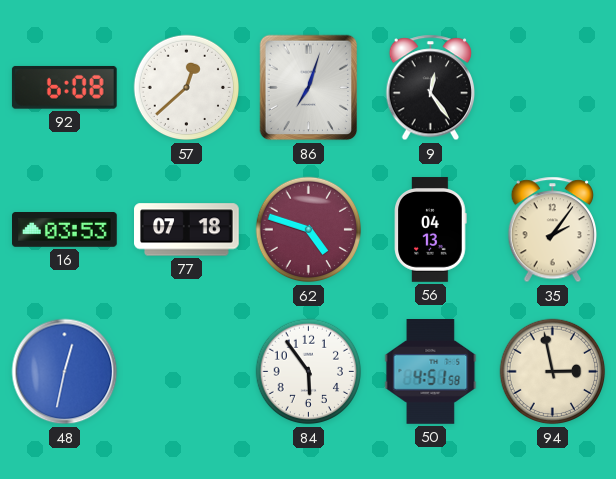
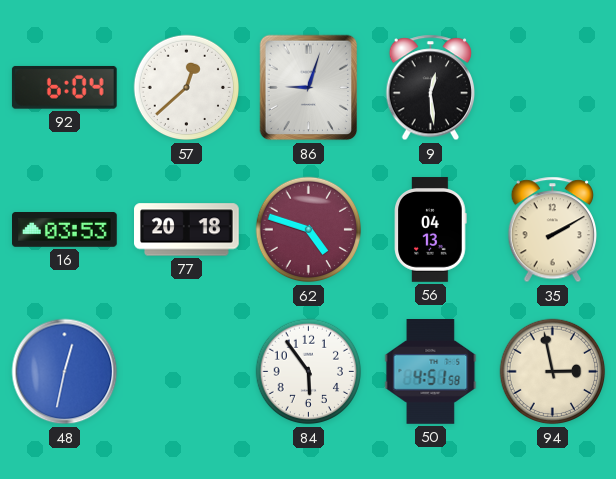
92: 6:08 -> 6:04
86: 7:03 -> 9:03
9: 12:24 -> 12:29
77: 07:18 -> 20:18
35: 2:06 -> 2:10
